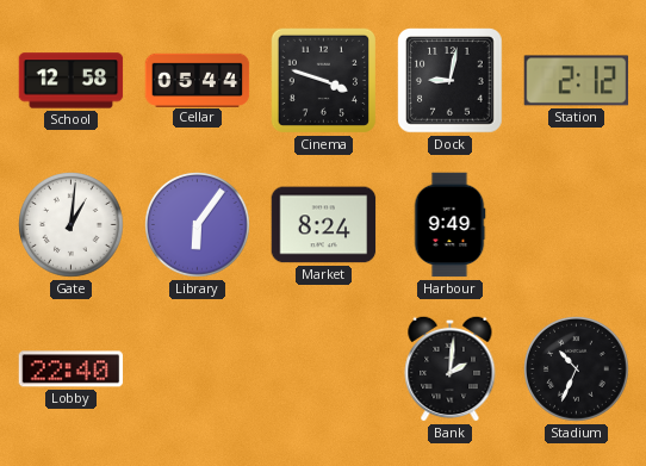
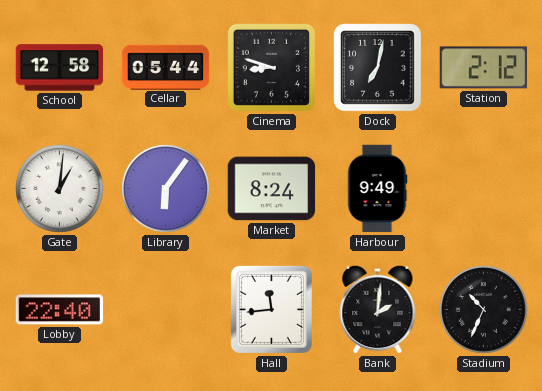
Cinema: 3:48 -> 8:48
Dock: 9:02 -> 7:02
Hall: none -> 11:44
